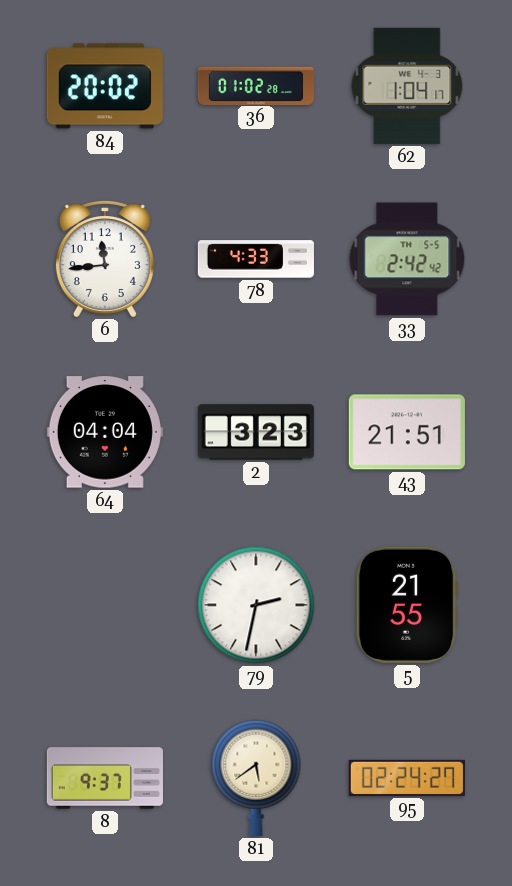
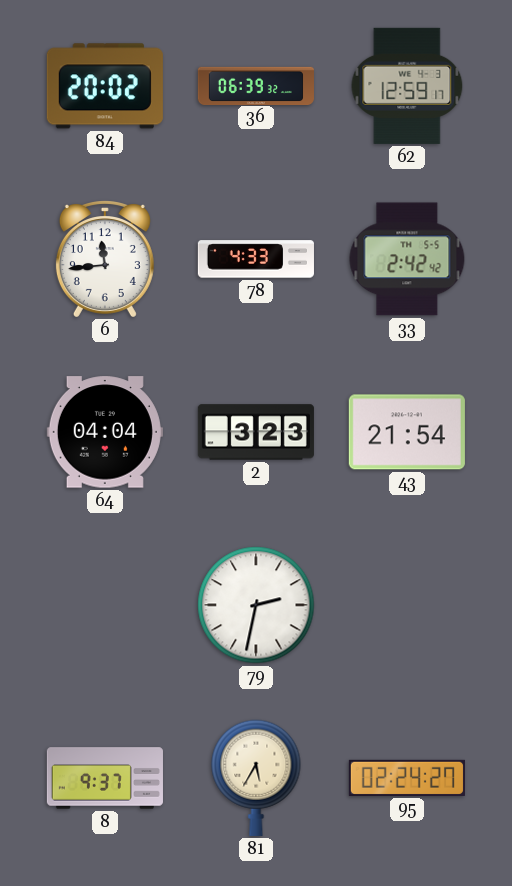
36: 01:02 -> 06:39
62: 1:04 -> 12:59
43: 21:51 -> 21:54
5: 21:55 -> none
81: 5:39 -> 5:35
